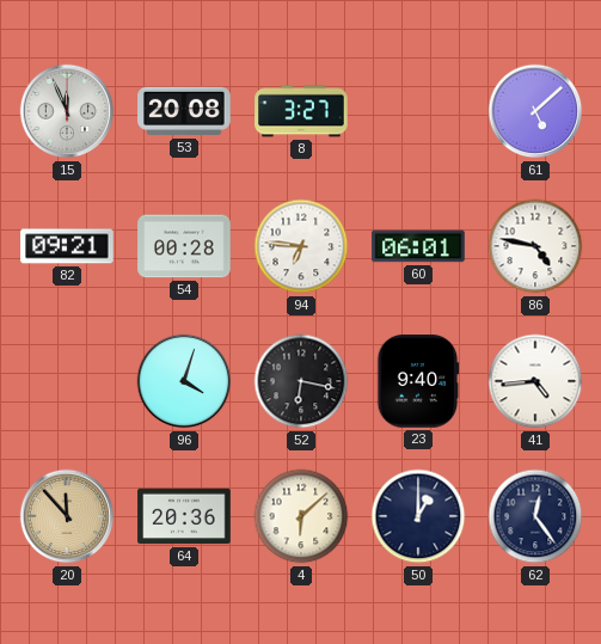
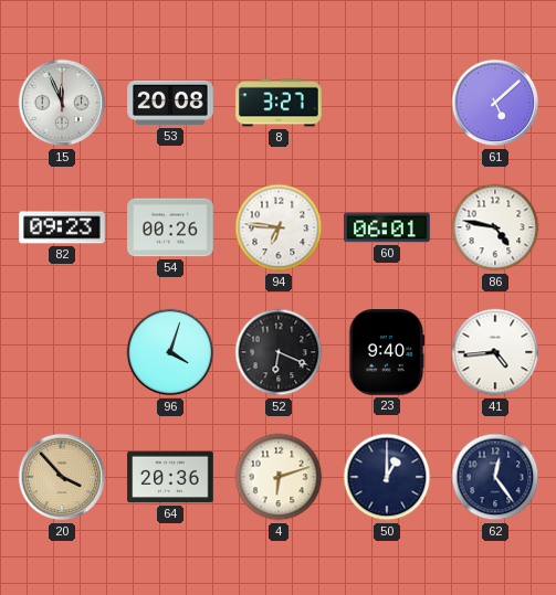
82: 09:21 -> 09:23
54: 00:28 -> 00:26
52: 6:17 -> 6:19
20: 11:53 -> 3:53
4: 6:08 -> 6:12
